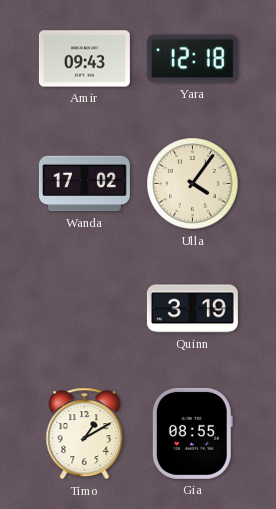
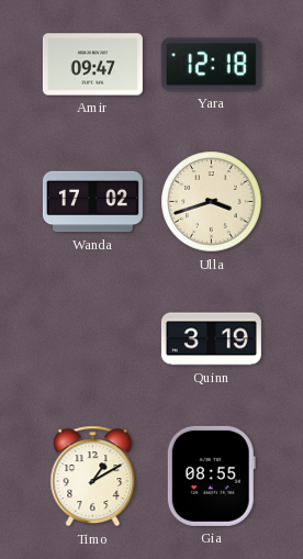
Amir: 09:43 -> 09:47
Ulla: 4:06 -> 3:42
